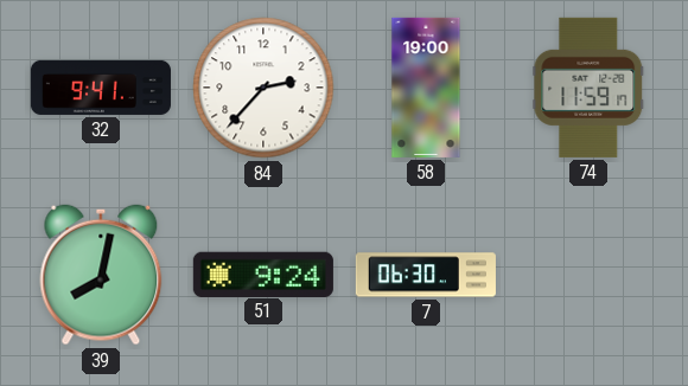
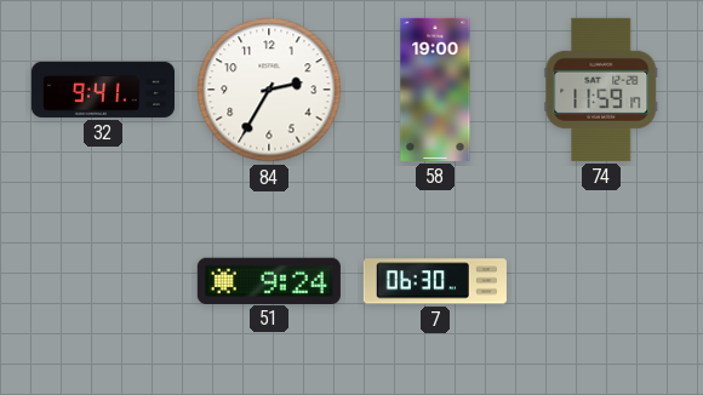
84: 2:37 -> 2:35
39: 8:02 -> none
